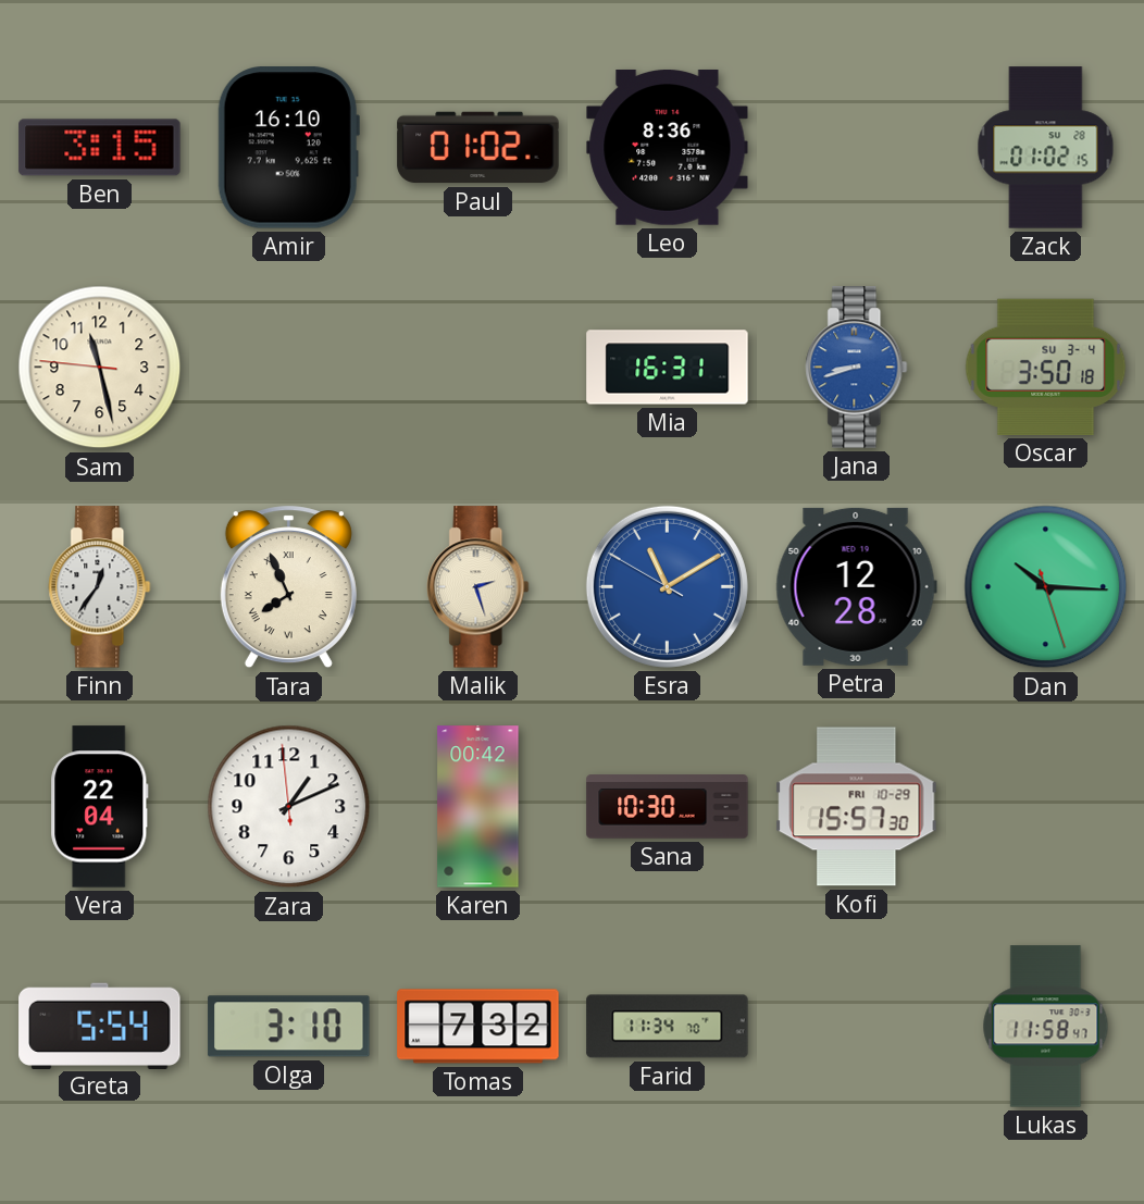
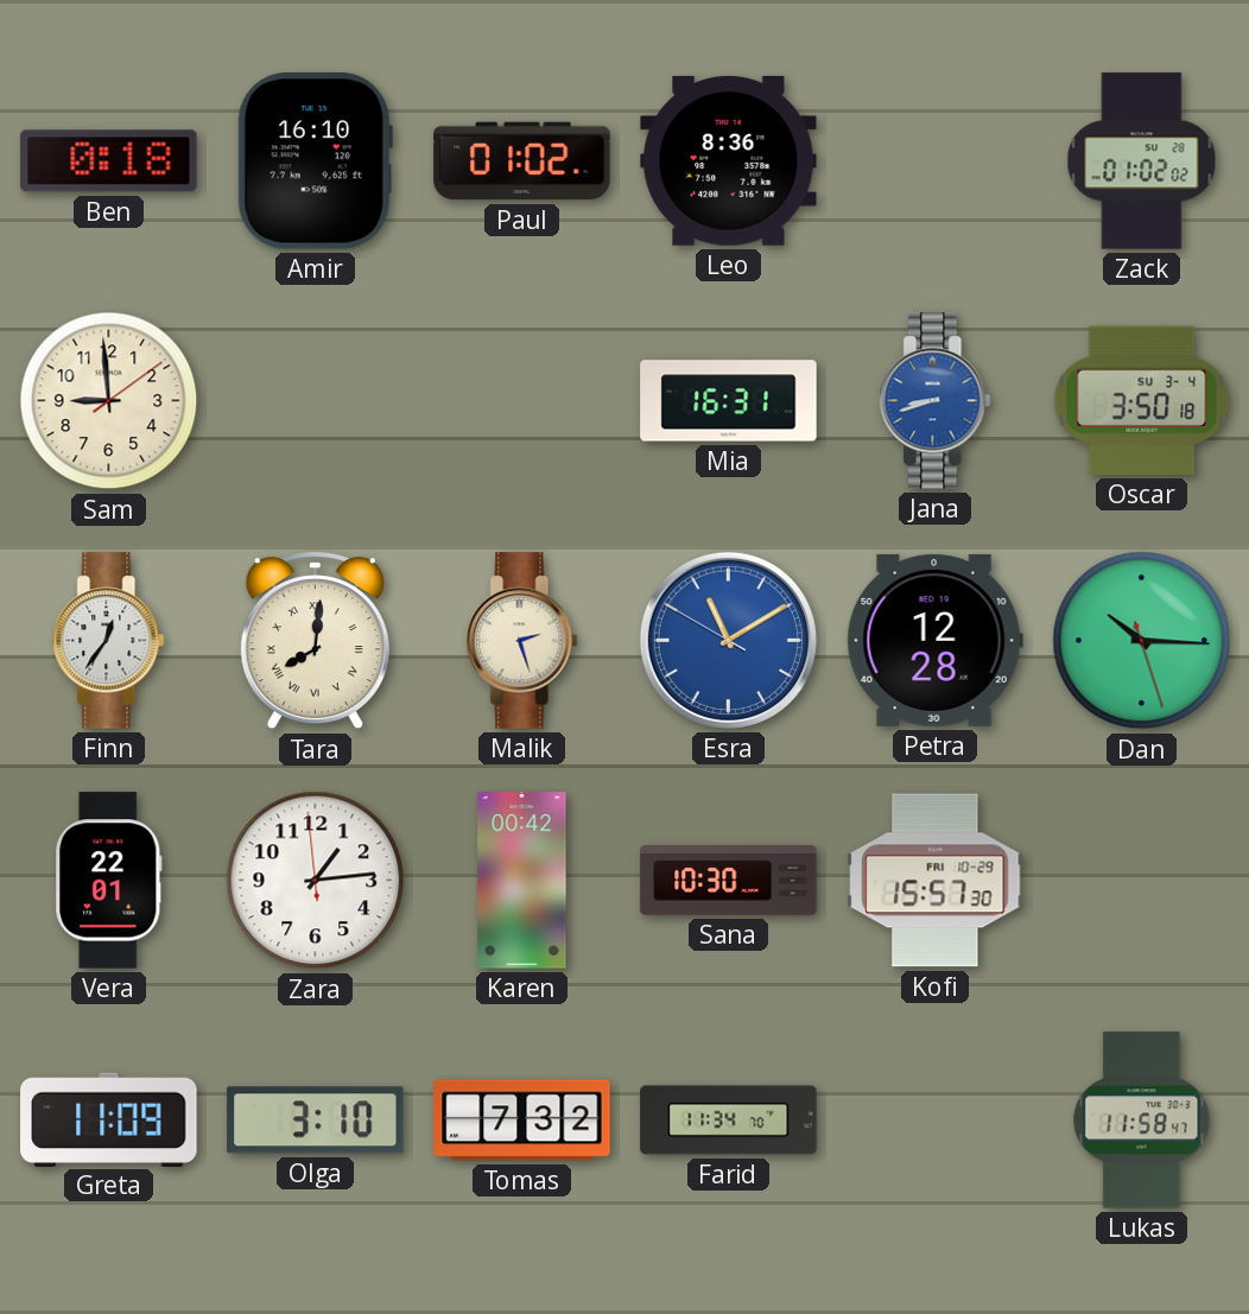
Ben: 3:15 -> 0:18
Zack: 01:02:15 -> 01:02:02
Sam: 11:27 -> 8:59
Tara: 7:56 -> 8:01
Vera: 22:04 -> 22:01
Zara: 1:10 -> 1:13
Greta: 5:54 -> 11:09
